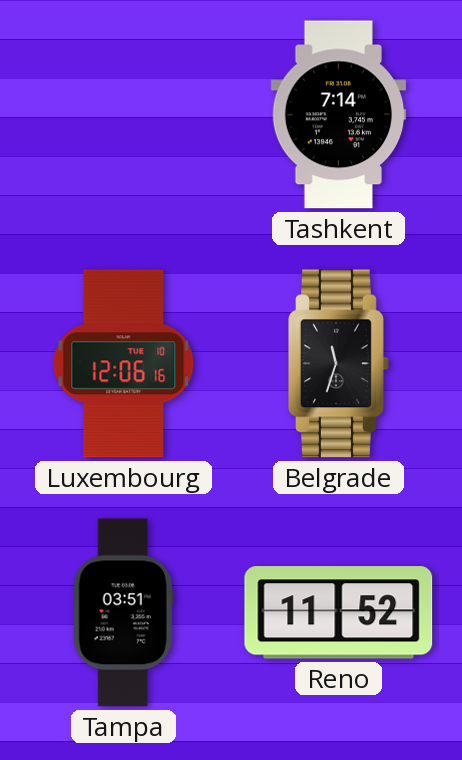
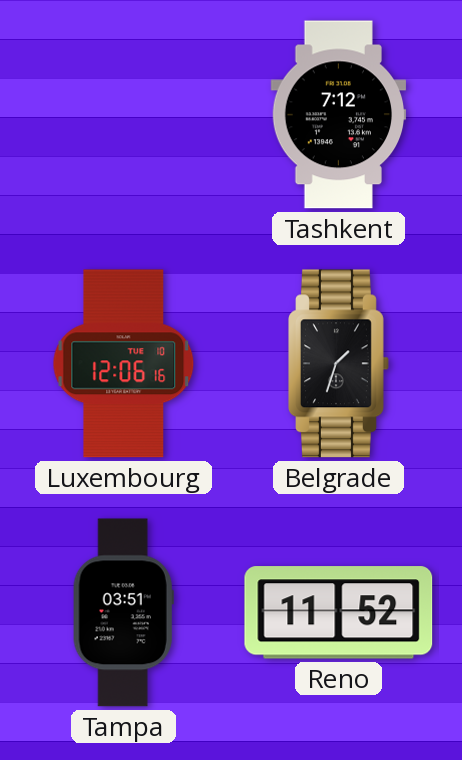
Tashkent: 7:14 -> 7:12
Belgrade: 11:33 -> 1:33
